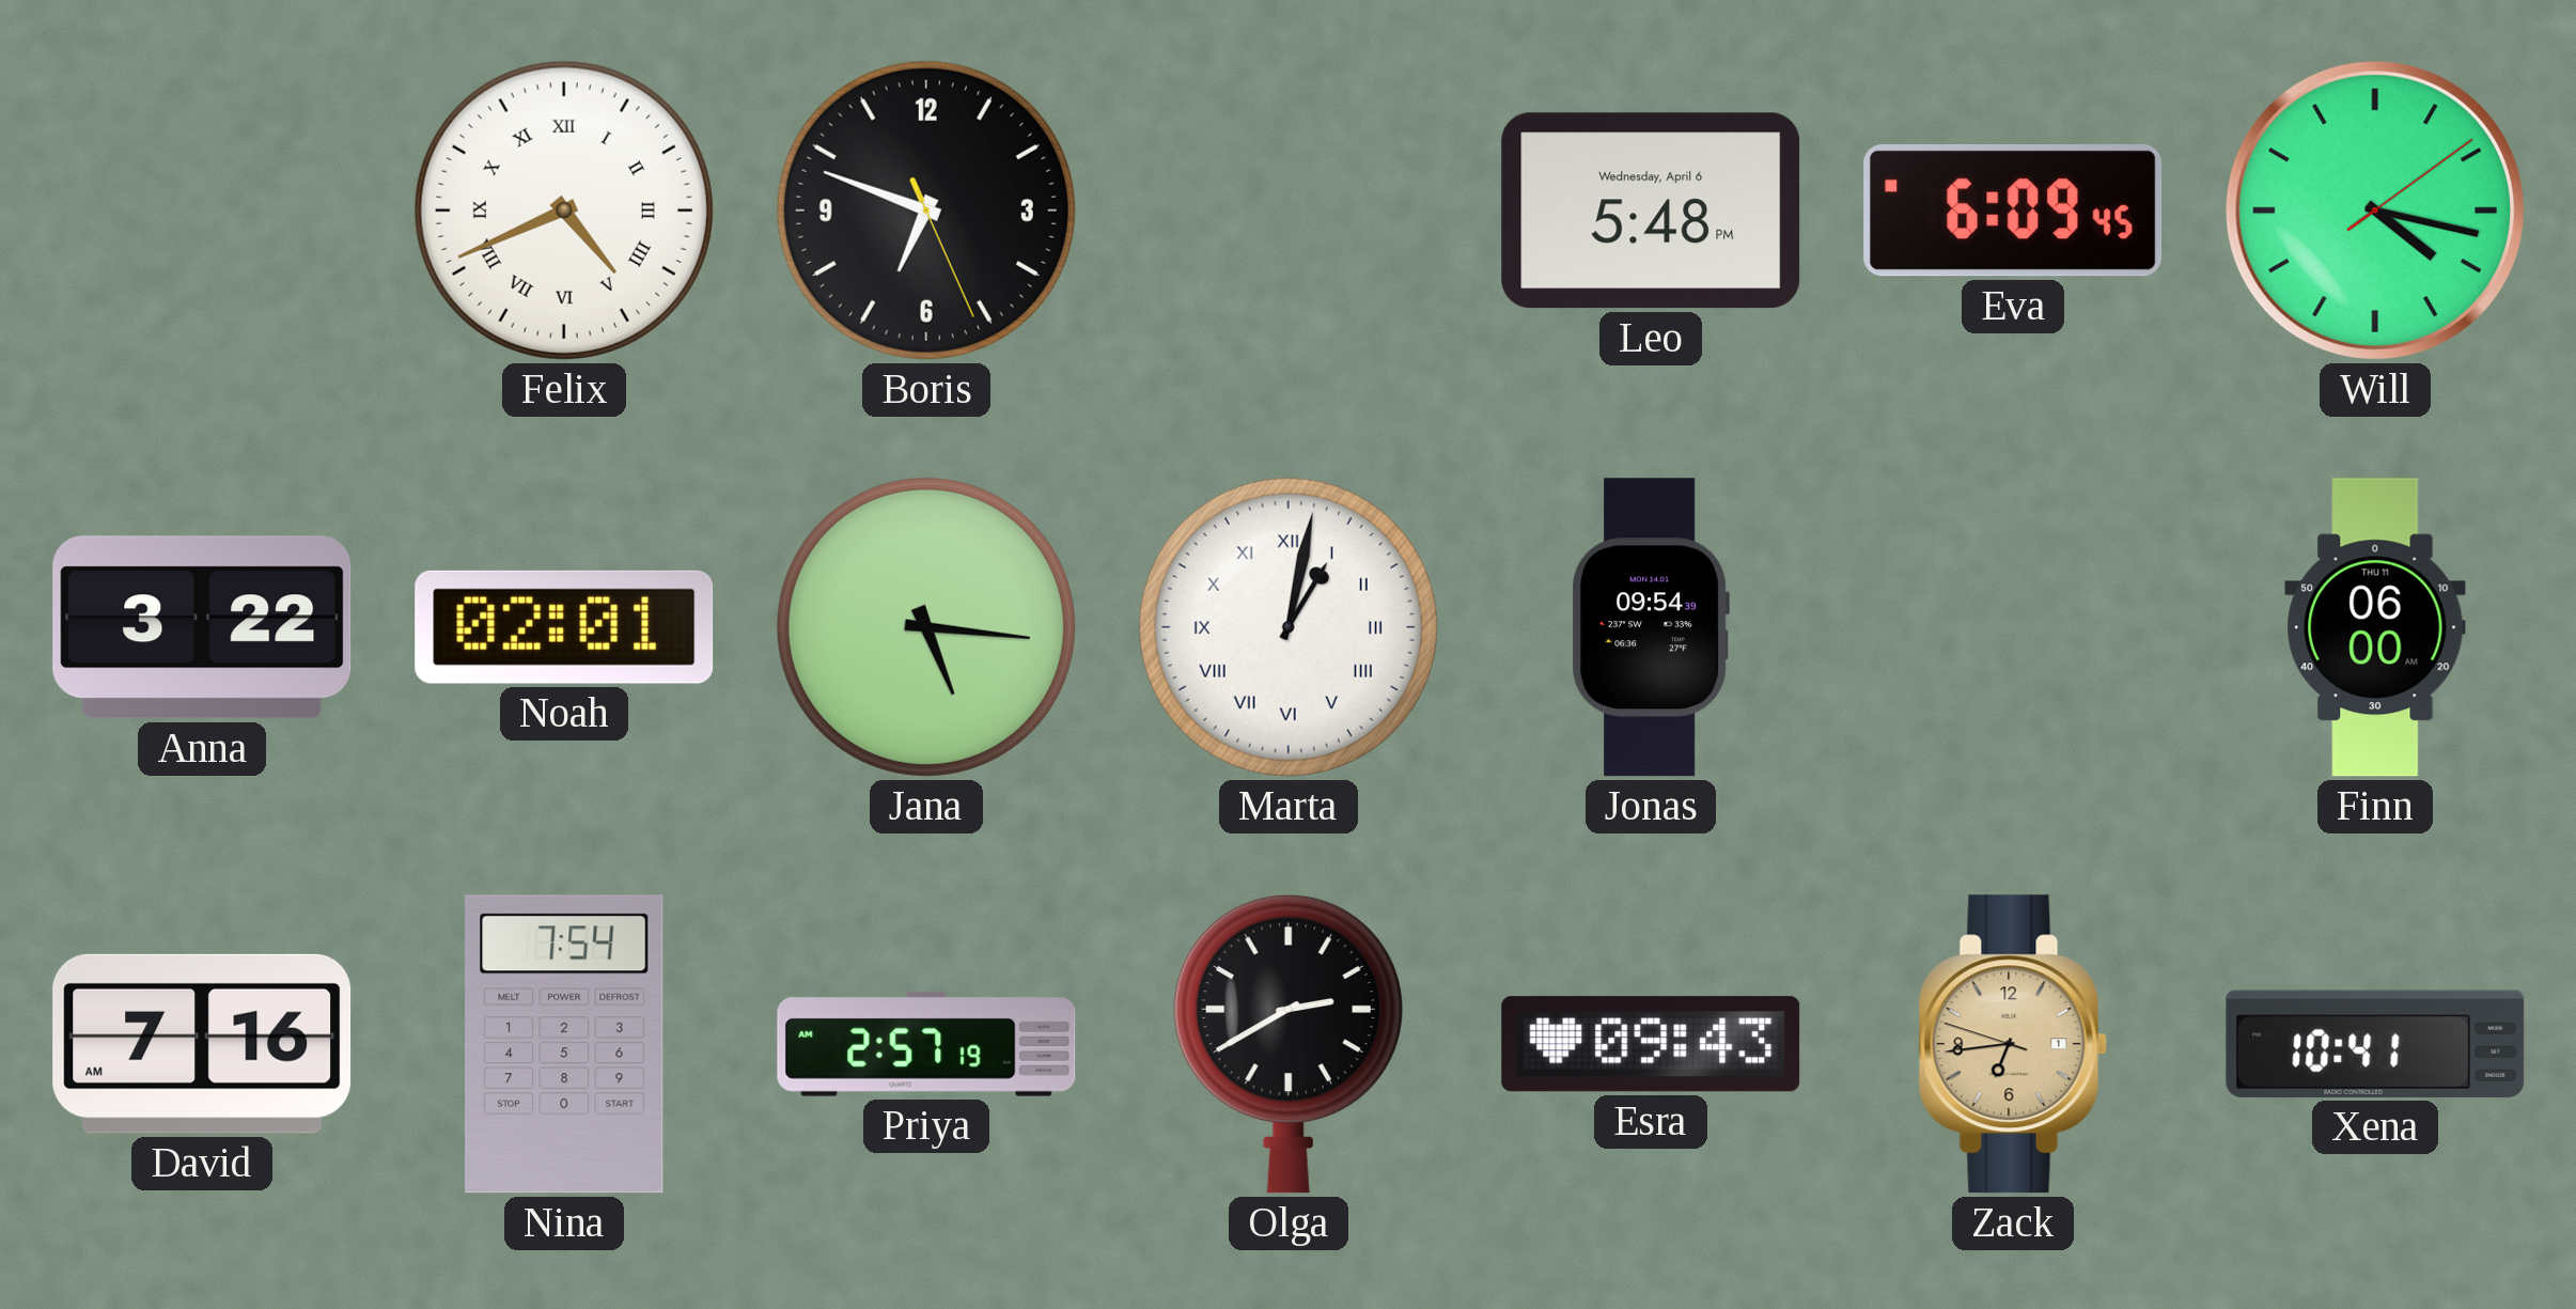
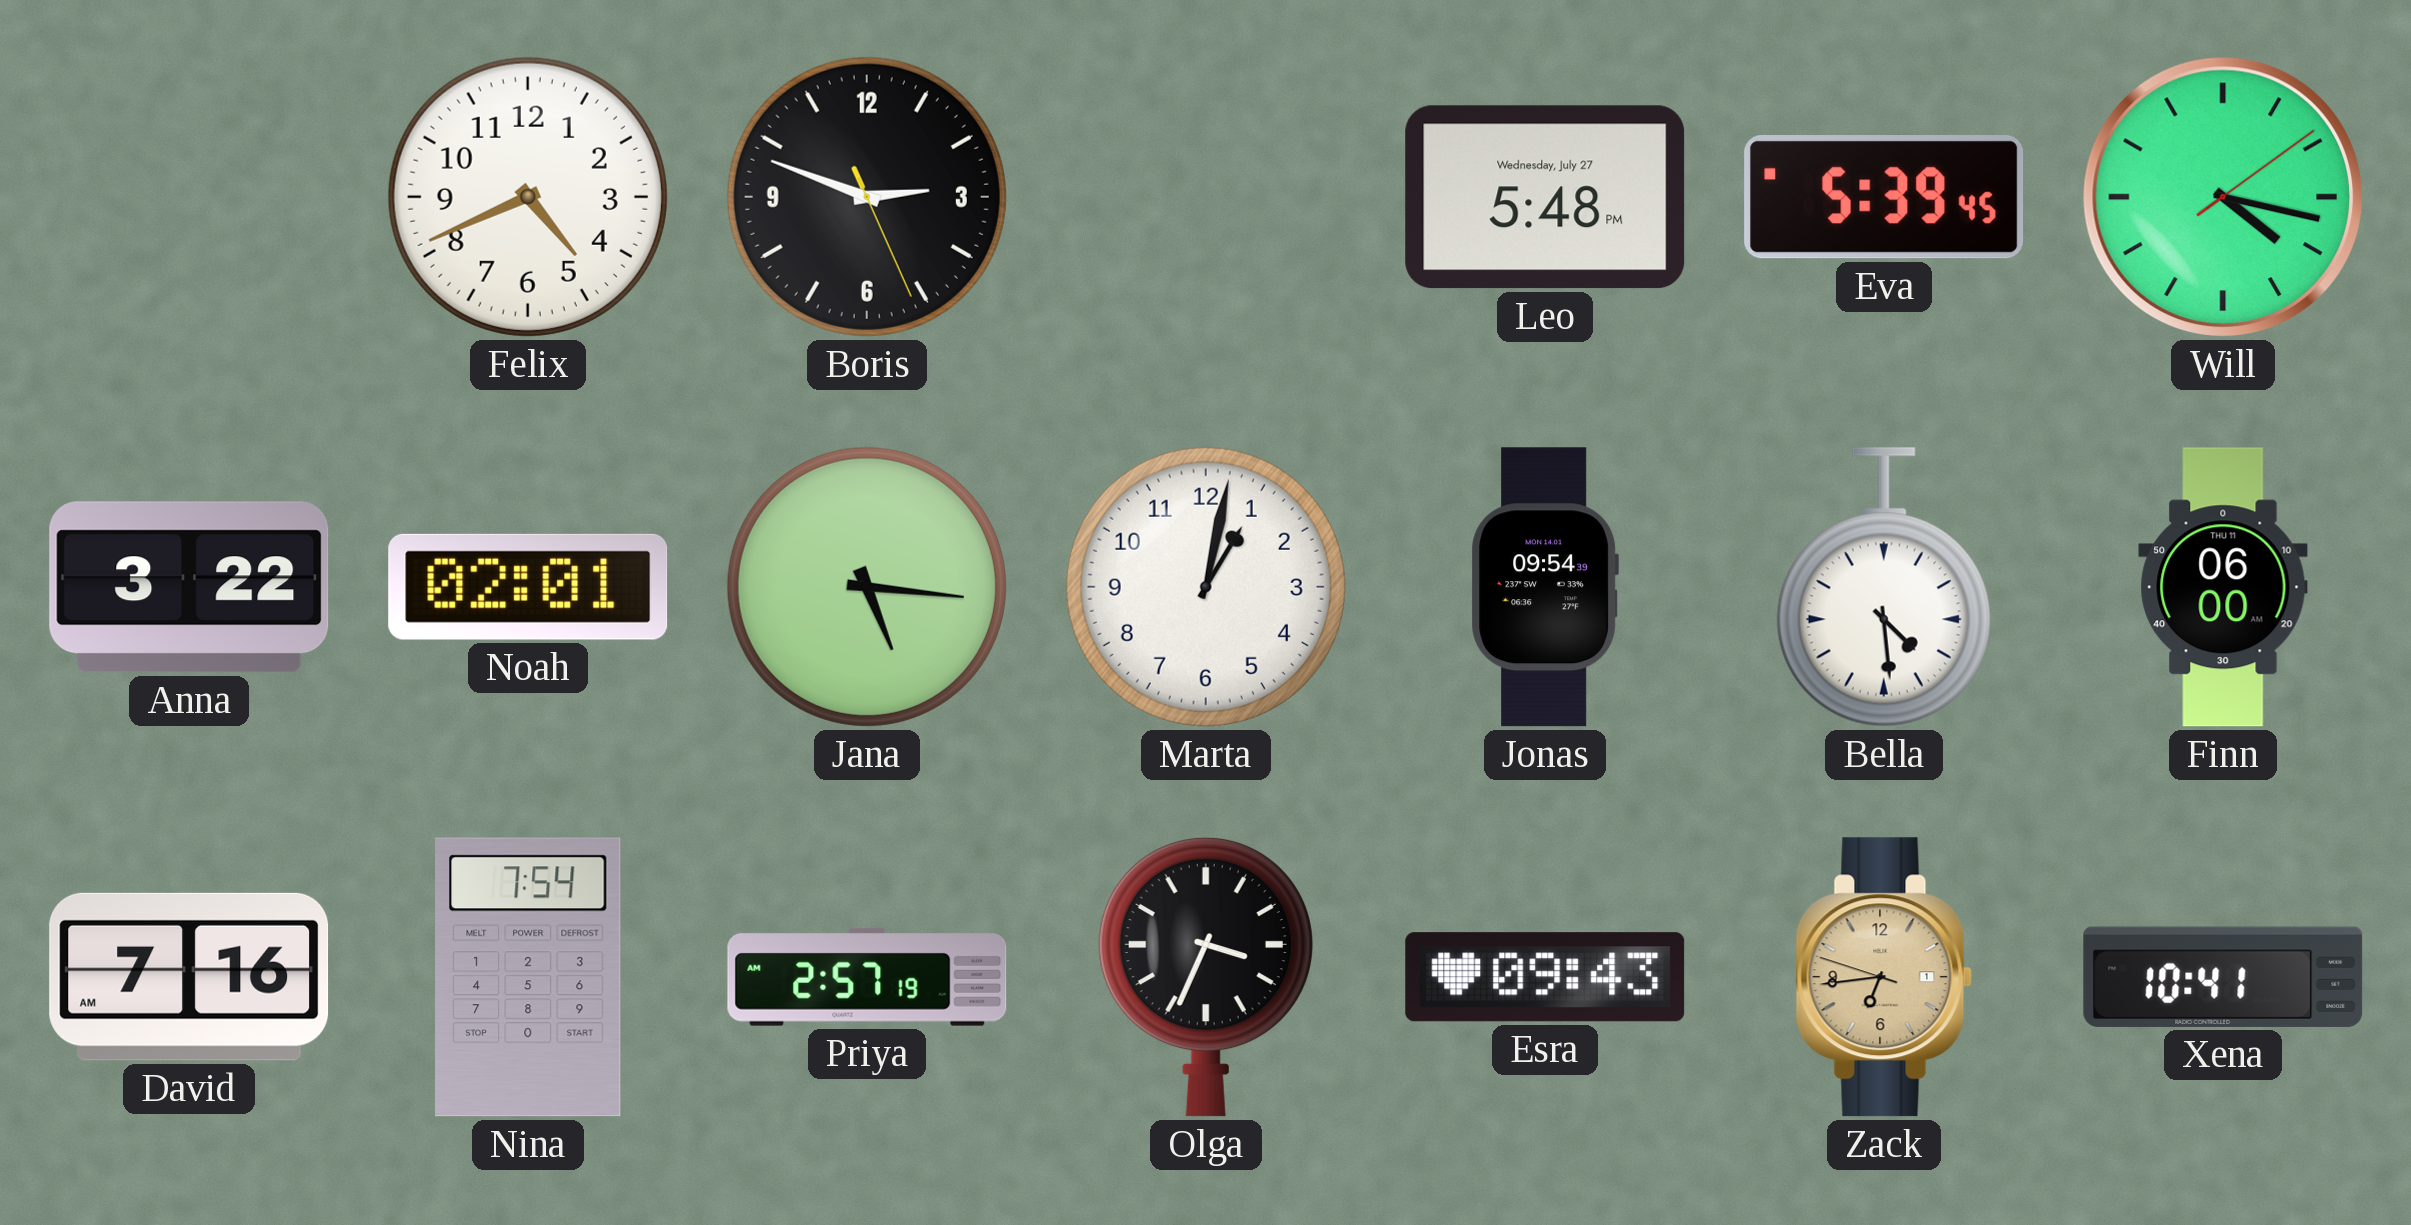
Felix numerals: Roman -> Arabic
Boris: 6:48 -> 2:48
Leo date: Wednesday, April 6 -> Wednesday, July 27
Eva: 6:09 -> 5:39
Marta numerals: Roman -> Arabic
Bella: none -> 4:29
Olga: 2:40 -> 3:34
